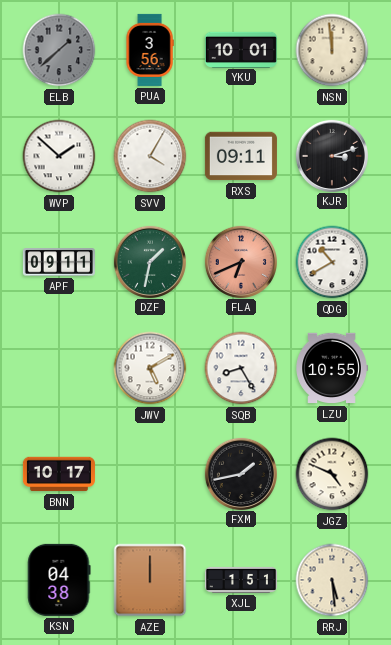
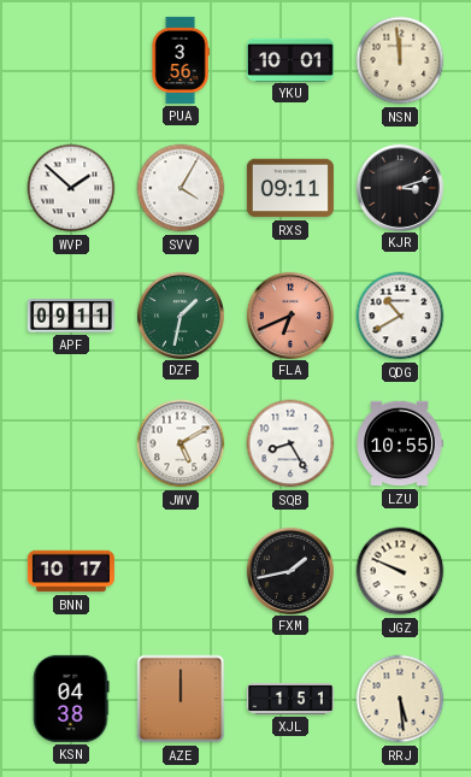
ELB: 1:38 -> none
JGZ: 4:49 -> 9:49
